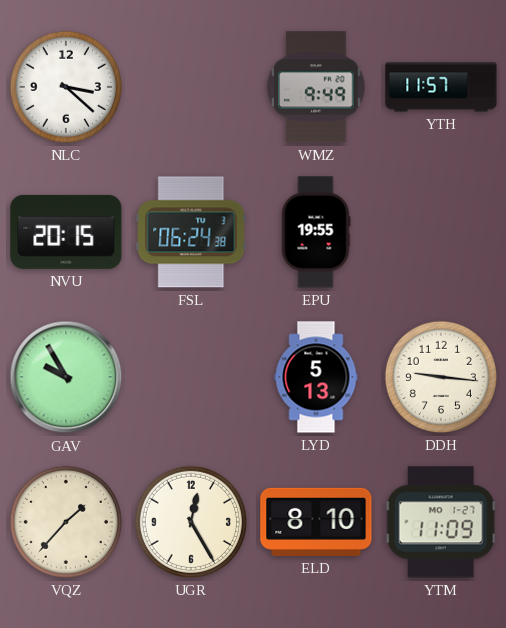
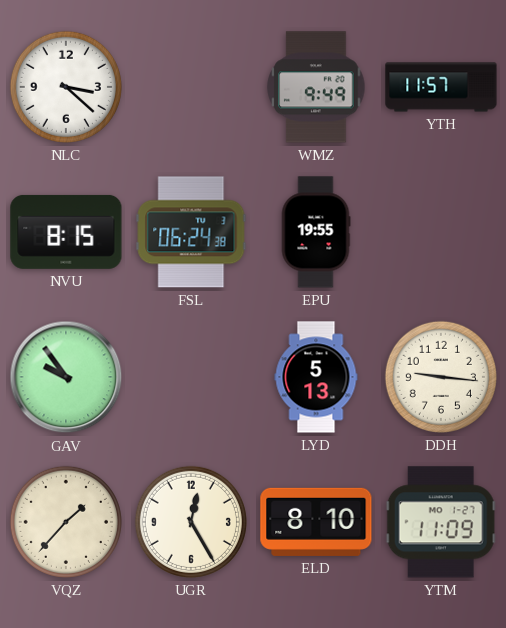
NVU: 20:15 -> 8:15
GAV: 9:55 -> 9:54
